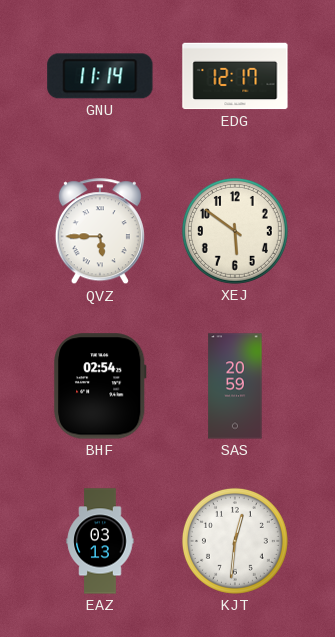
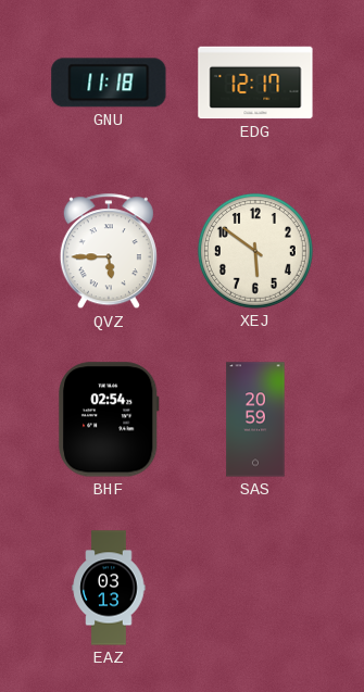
GNU: 11:14 -> 11:18
KJT: 12:31 -> none
